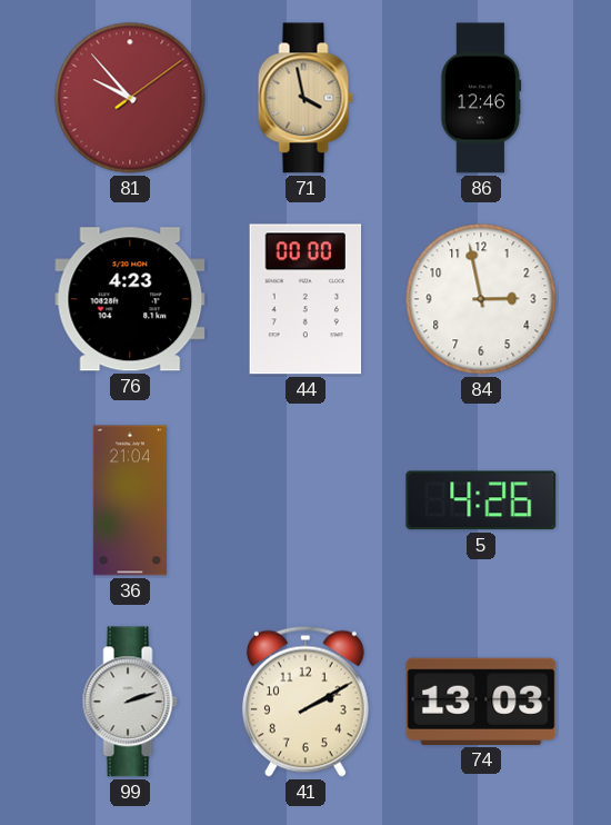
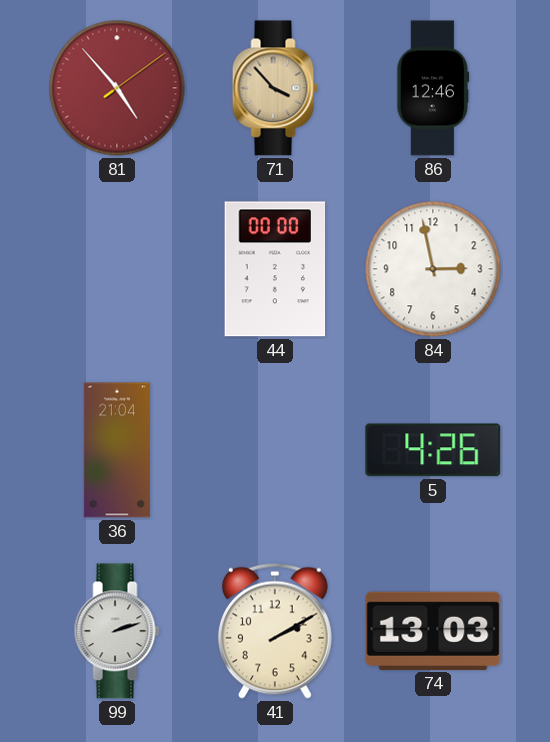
81: 9:53 -> 4:53
71: 3:58 -> 3:53
76: 4:23 -> none
